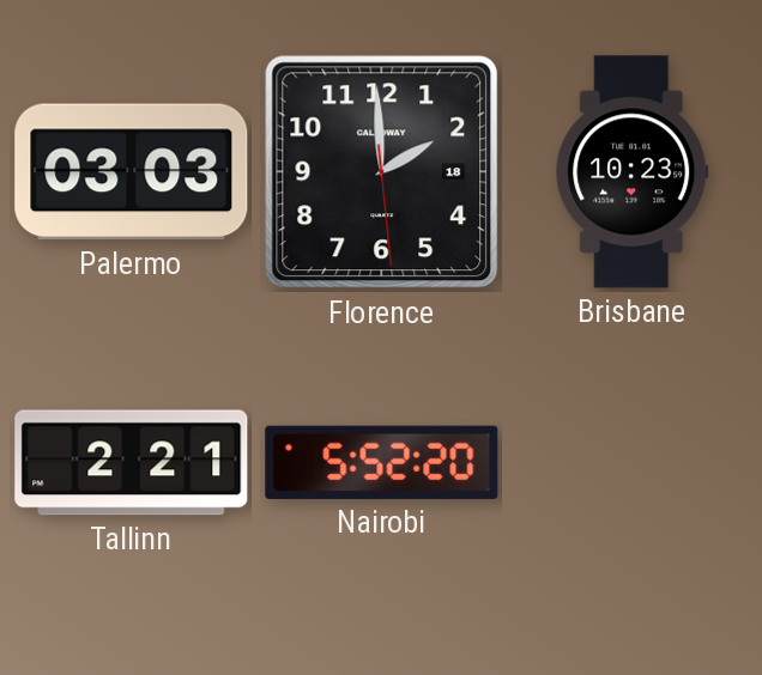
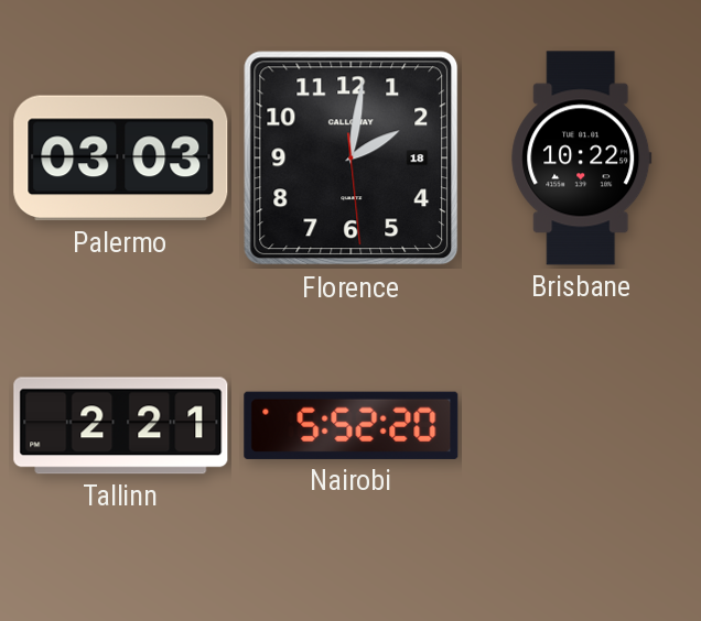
Florence: 1:59 -> 2:01
Brisbane: 10:23 -> 10:22
